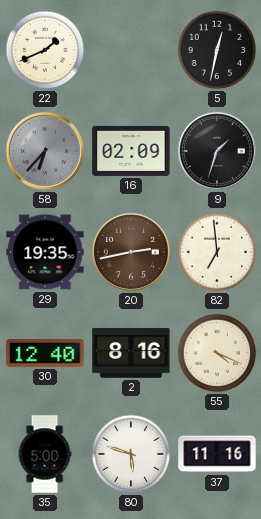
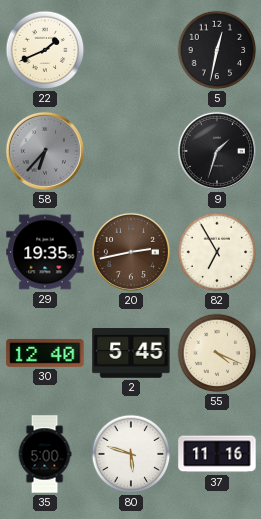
16: 02:09 -> none
82: 6:59 -> 6:55
2: 8:16 -> 5:45
